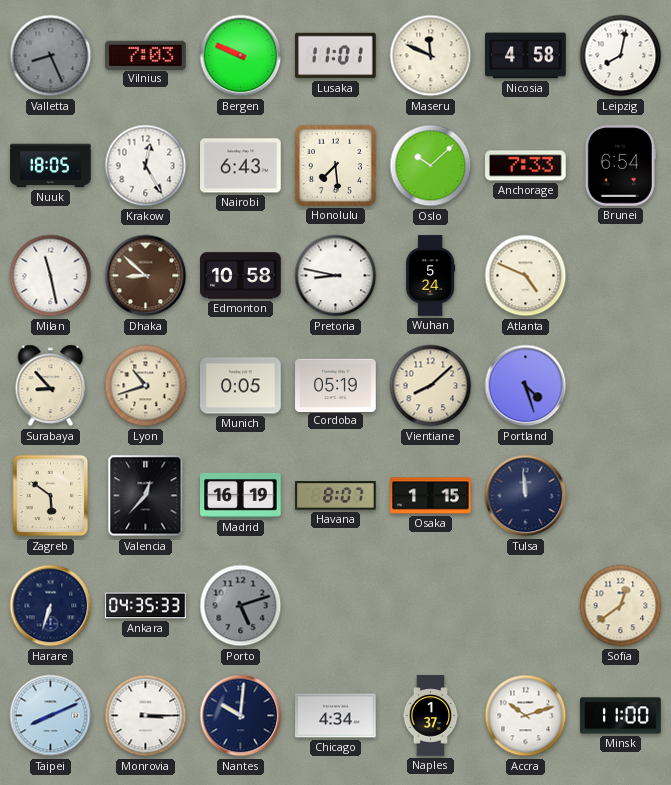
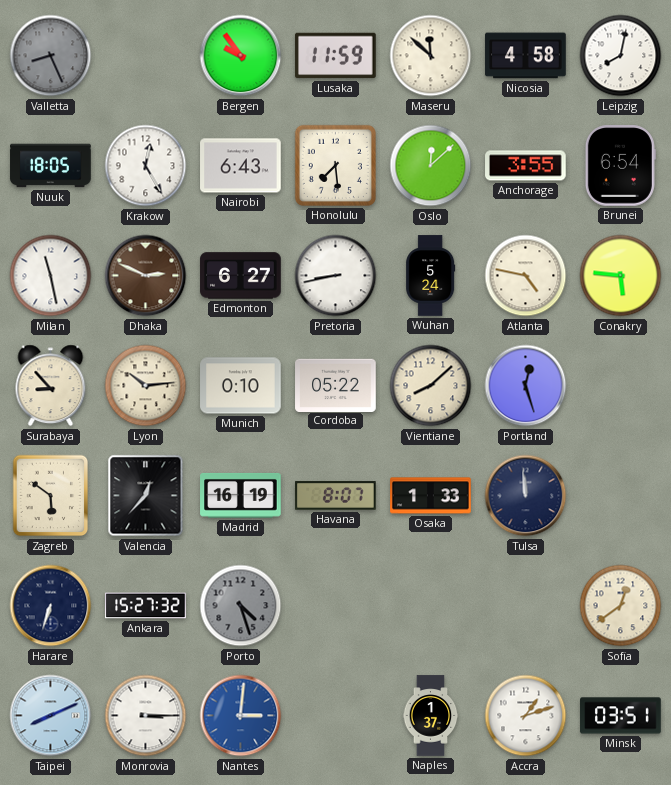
Vilnius: 7:03 -> none
Bergen: 9:49 -> 9:54
Lusaka: 11:01 -> 11:59
Maseru: 11:49 -> 11:52
Oslo: 10:08 -> 12:08
Anchorage: 7:33 -> 3:55
Dhaka: 8:52 -> 2:49
Edmonton: 10:58 -> 6:27
Pretoria: 8:47 -> 8:43
Atlanta: 4:49 -> 4:47
Conakry: none -> 5:46
Lyon: 10:42 -> 10:14
Munich: 0:05 -> 0:10
Cordoba: 05:19 -> 05:22
Portland: 4:27 -> 12:27
Osaka: 1:15 -> 1:33
Ankara: 04:35 -> 15:27
Porto: 5:12 -> 4:27
Nantes: 10:01 -> 3:01
Nantes dial: navy -> blue
Chicago: 4:34 -> none
Accra: 10:12 -> 1:12
Minsk: 11:00 -> 03:51
